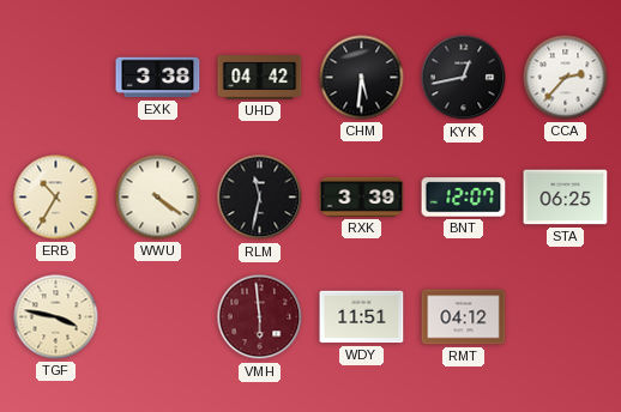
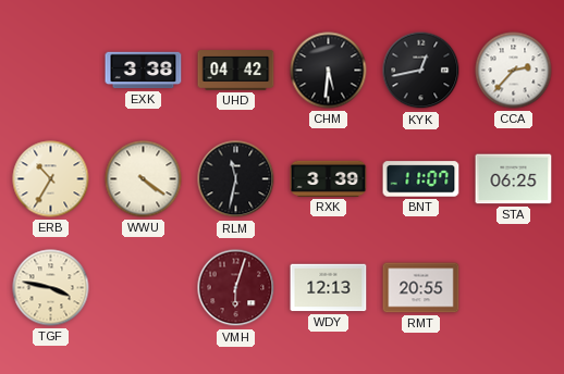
BNT: 12:07 -> 11:07
VMH: 5:59 -> 6:03
WDY: 11:51 -> 12:13
RMT: 04:12 -> 20:55
